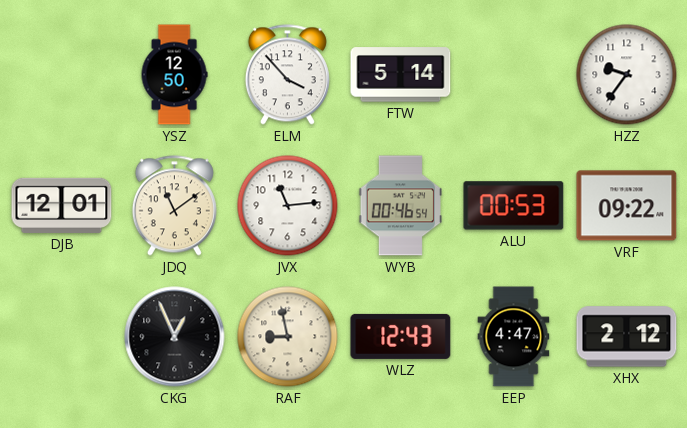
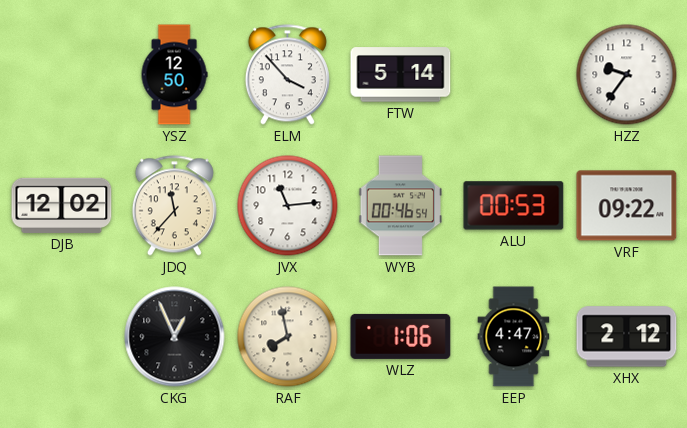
DJB: 12:01 -> 12:02
JDQ: 11:09 -> 11:37
RAF: 8:58 -> 7:58
WLZ: 12:43 -> 1:06
